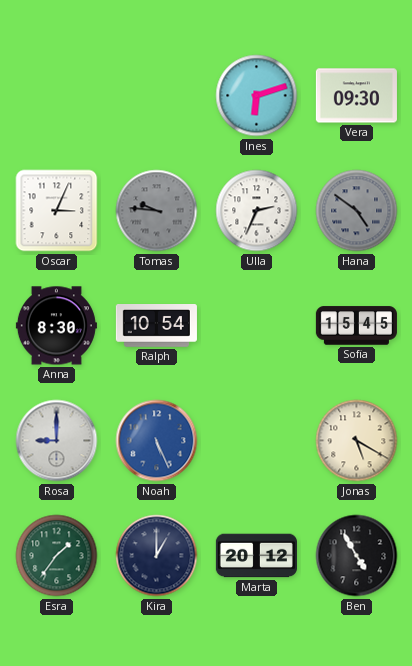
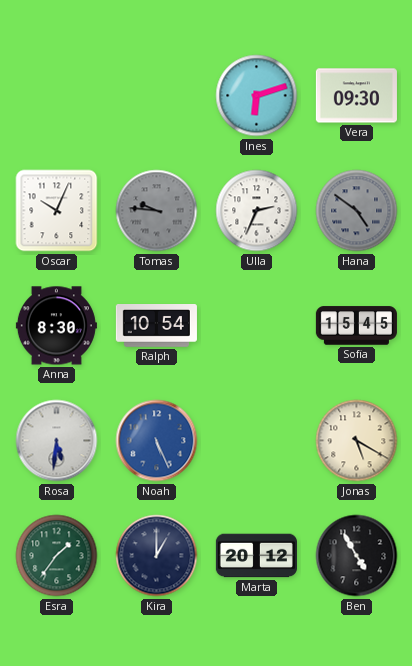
Oscar: 3:04 -> 10:04
Rosa: 9:00 -> 5:31
